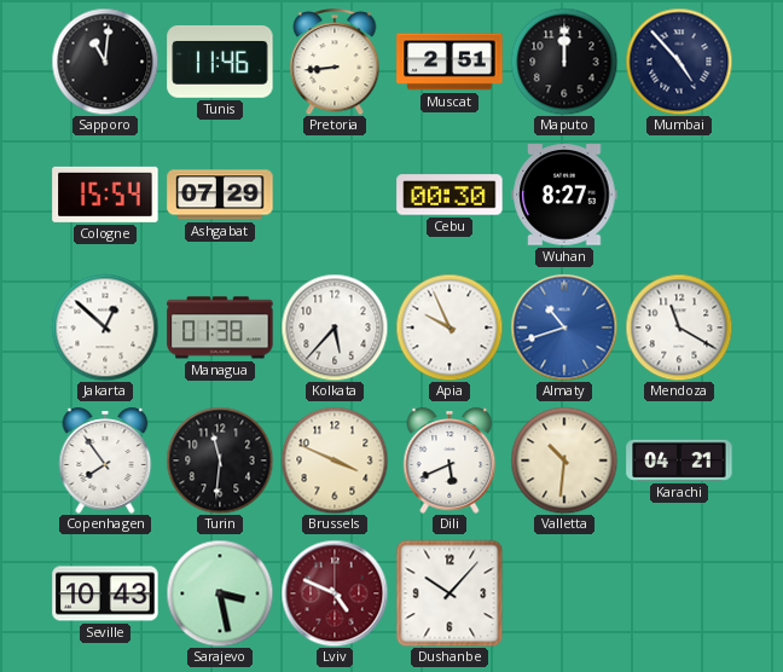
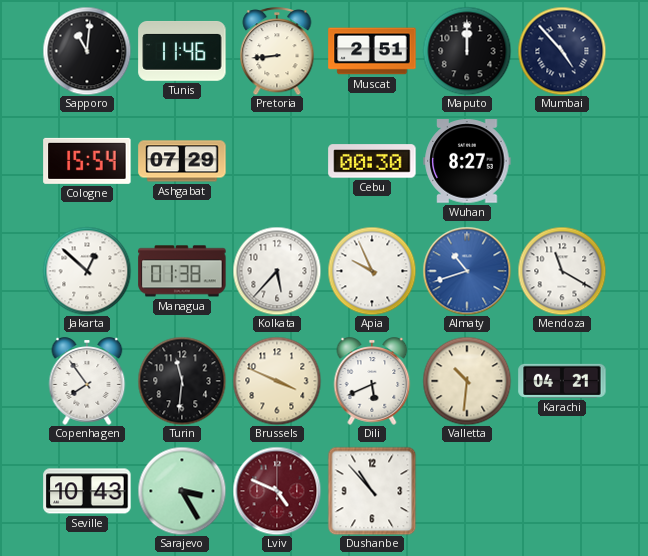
Sarajevo: 3:28 -> 3:25
Dushanbe: 10:07 -> 10:53
